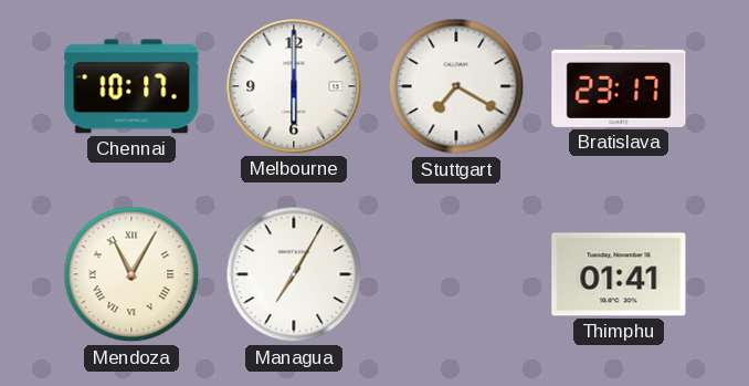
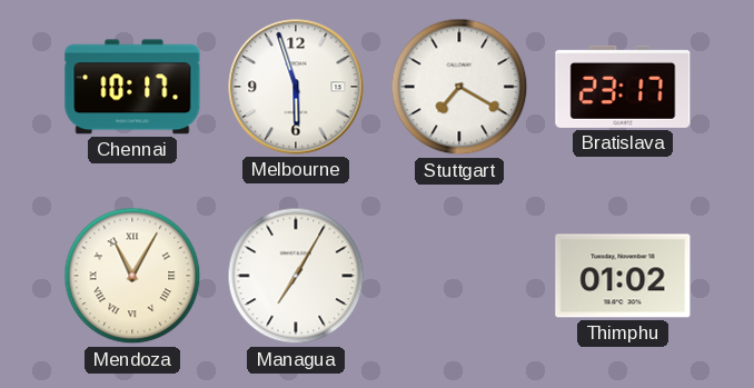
Melbourne: 6:00 -> 5:57
Thimphu: 01:41 -> 01:02
